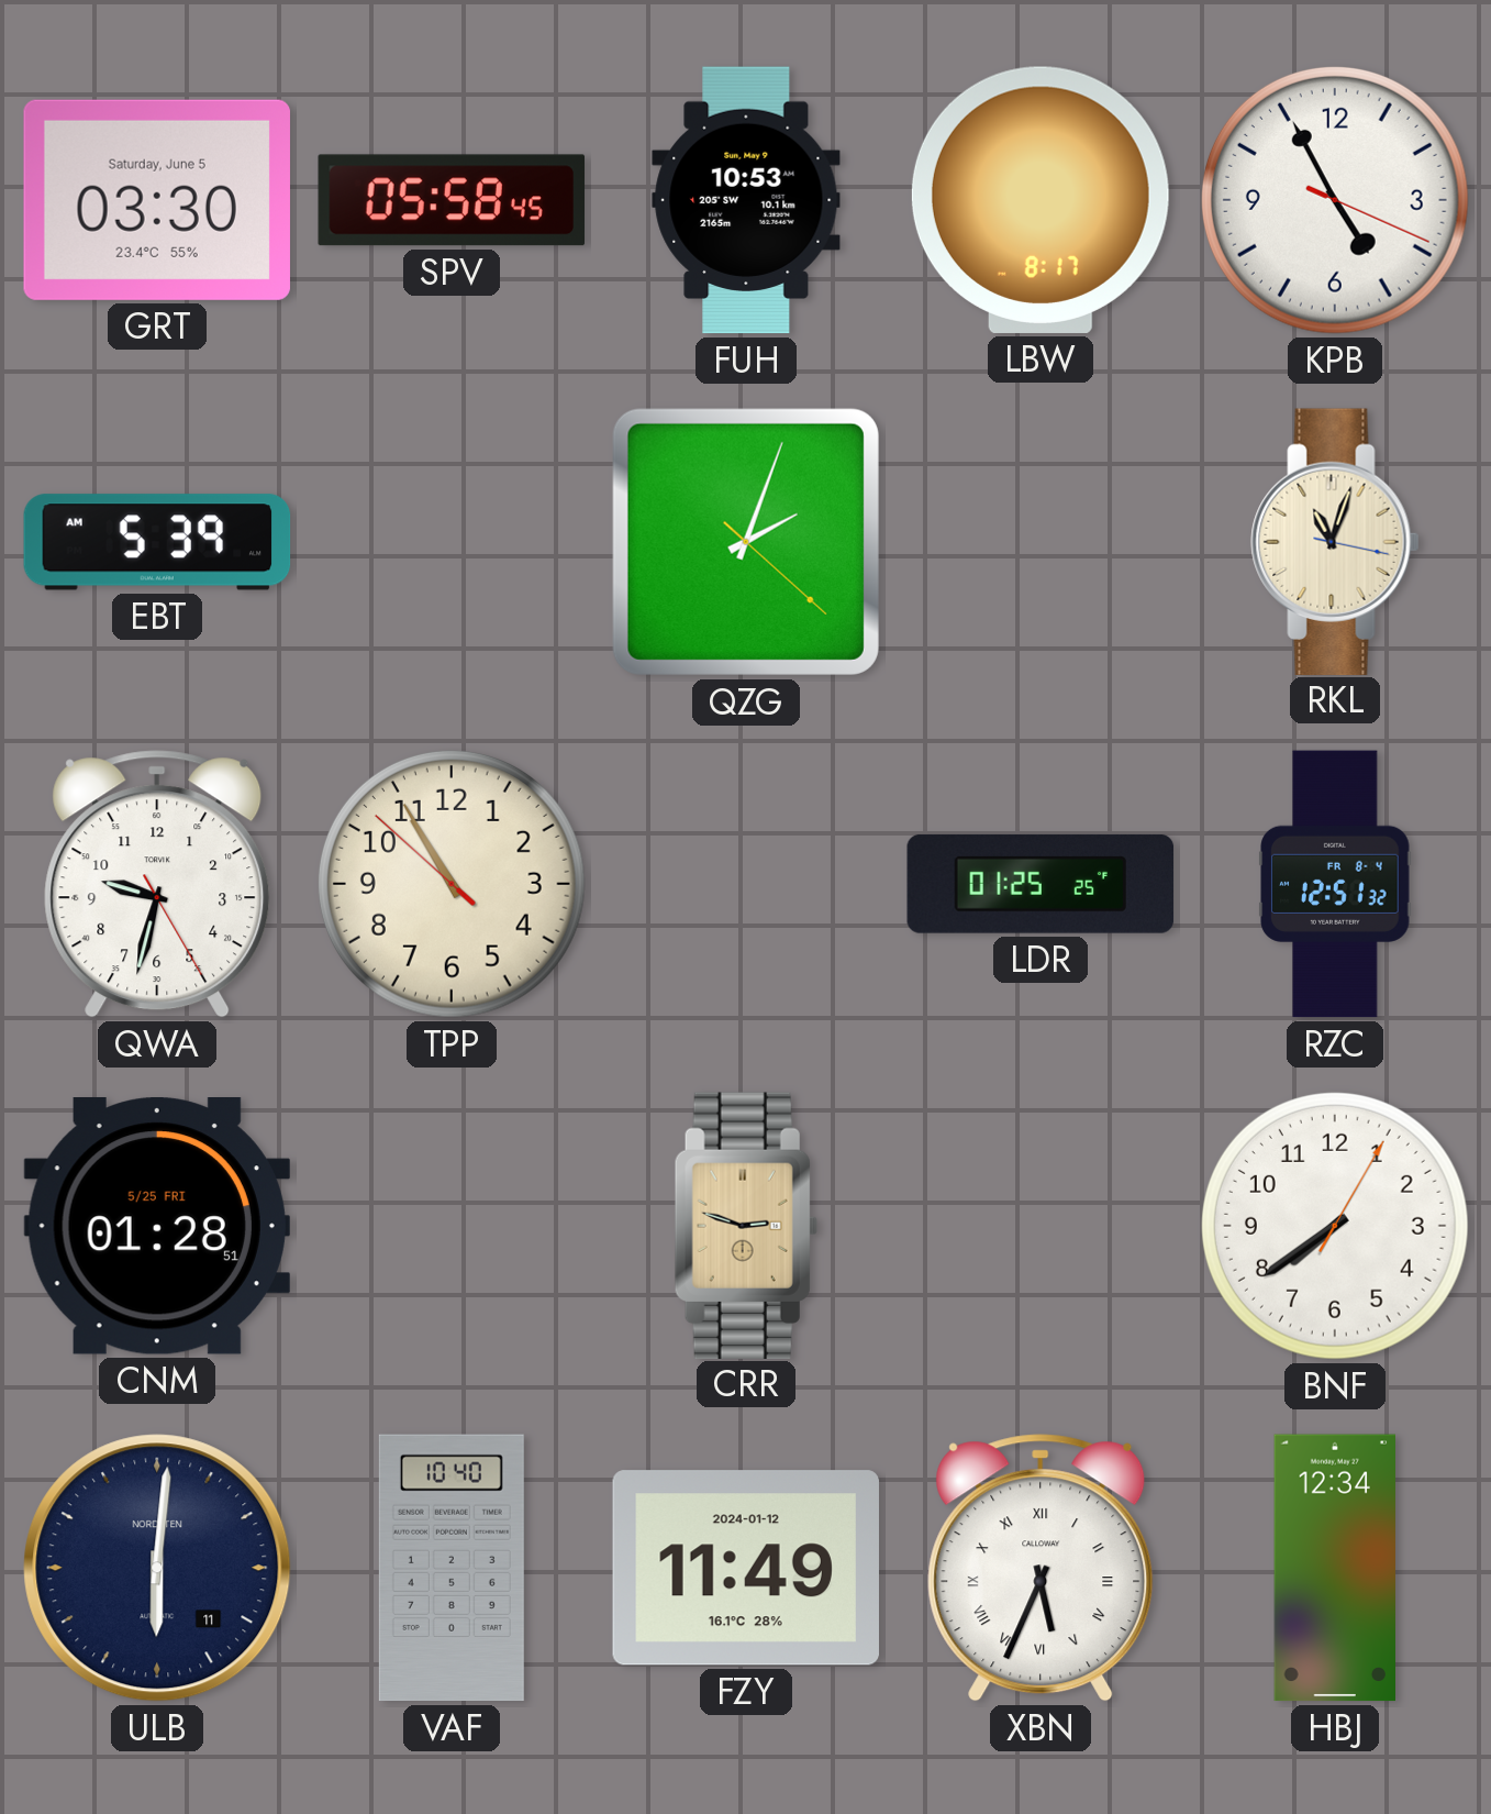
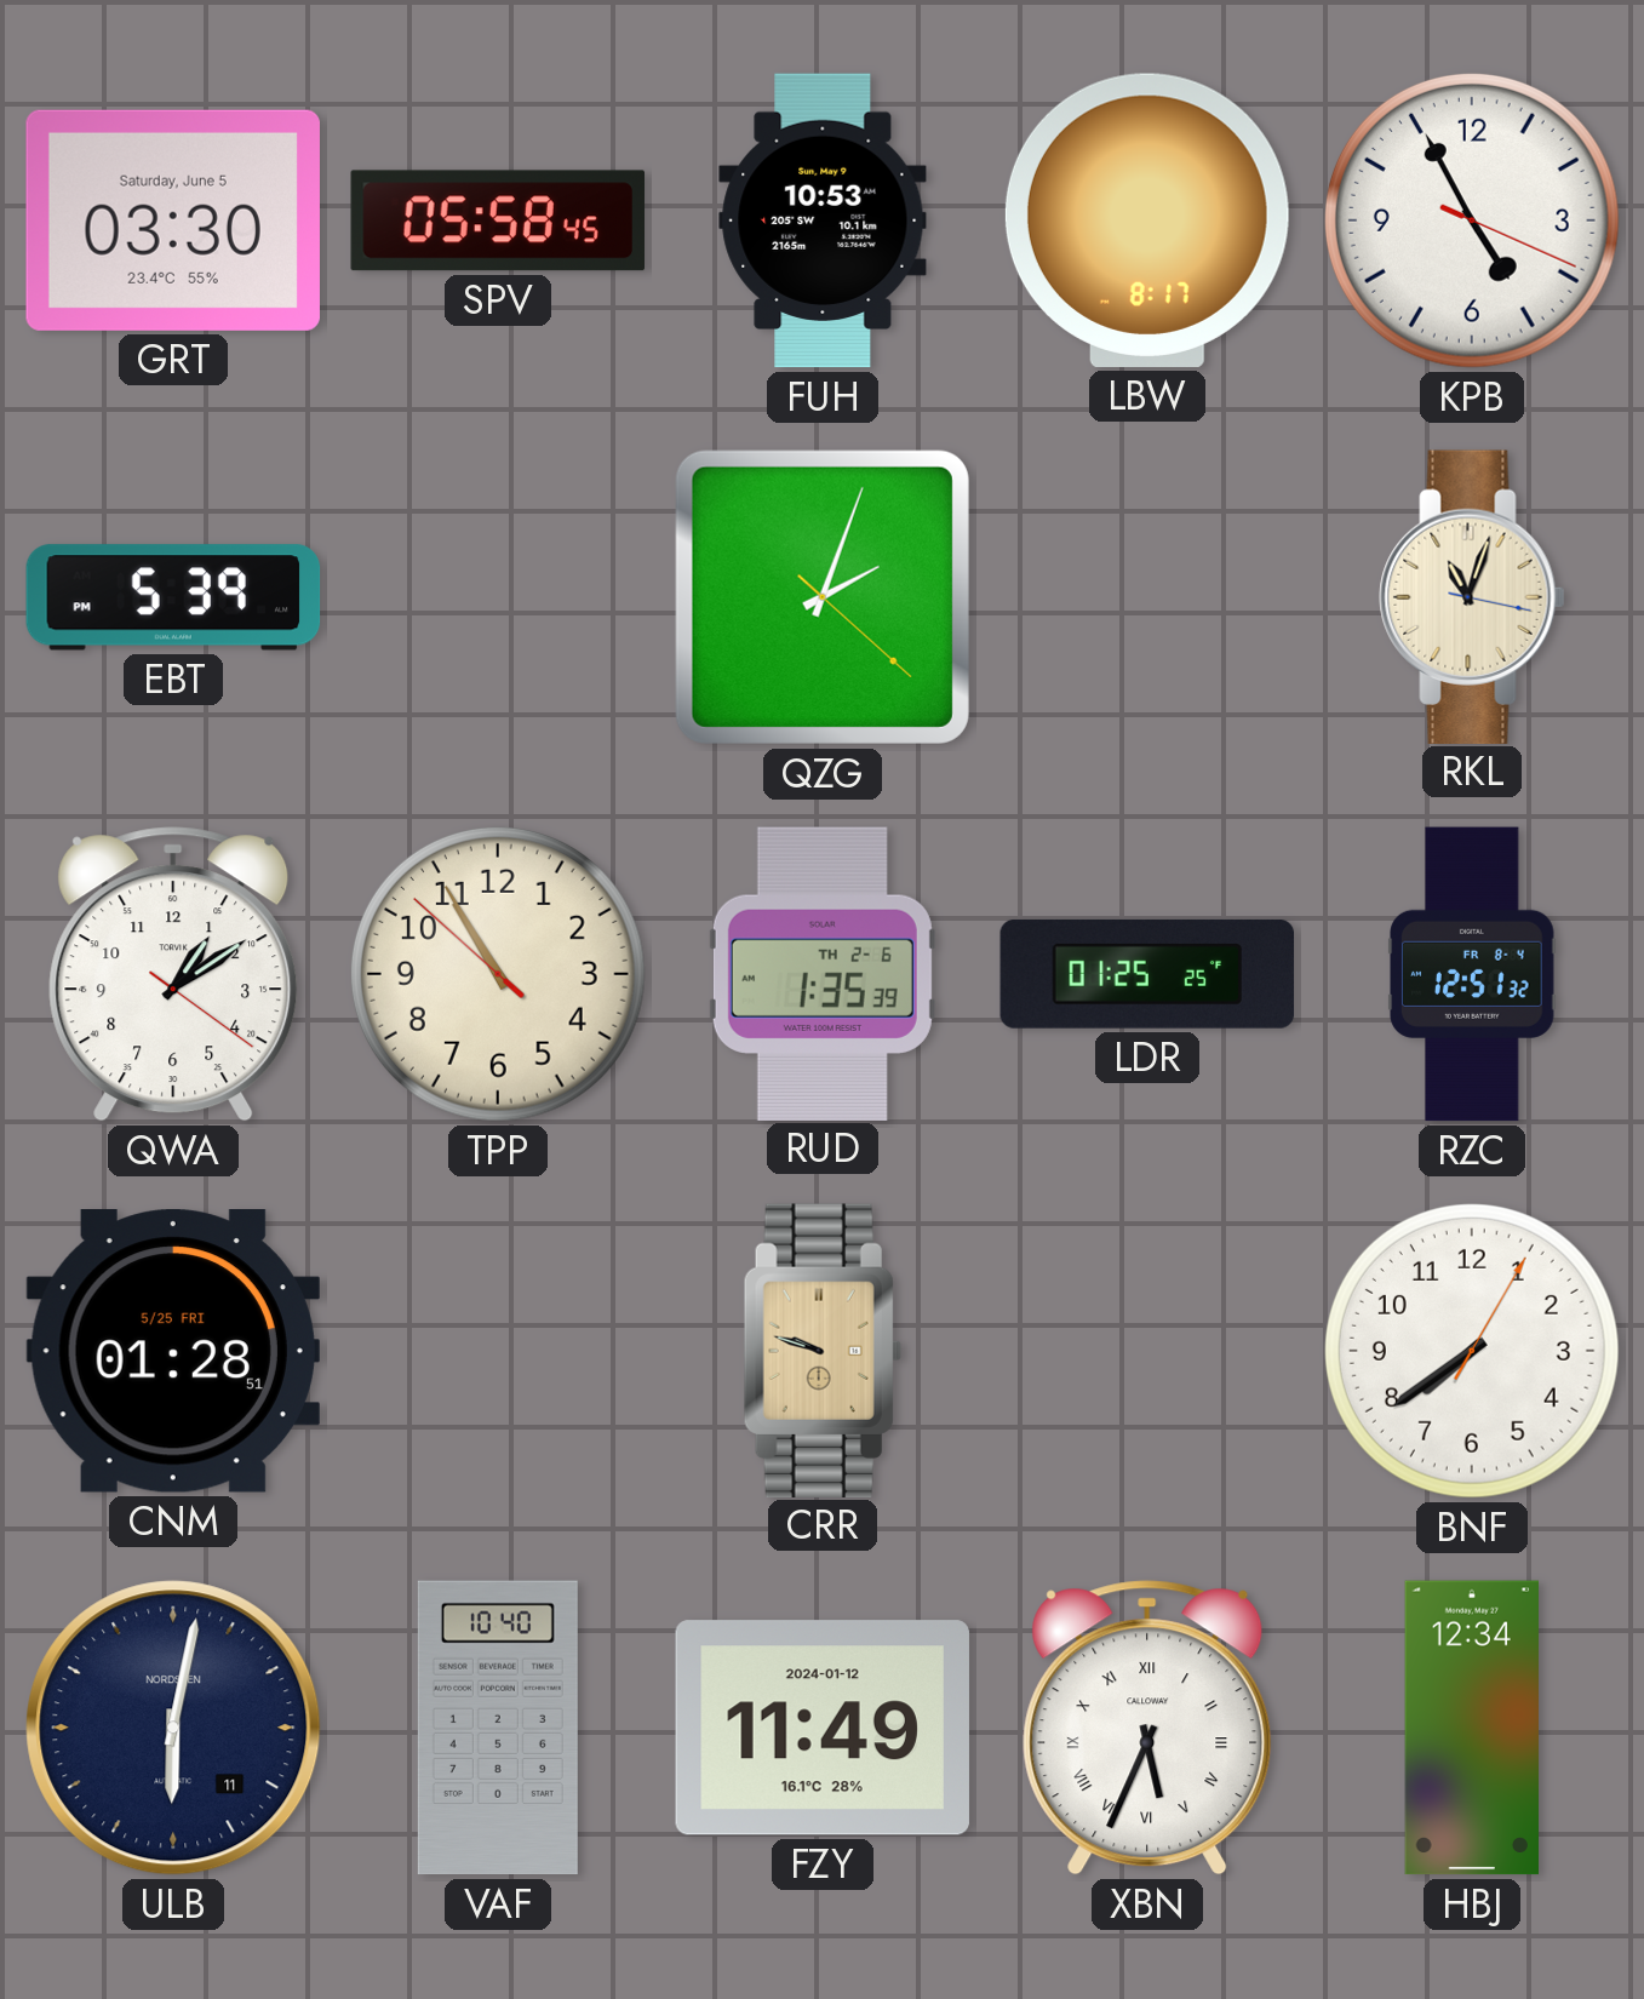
EBT: 5:39 AM -> 5:39 PM
QWA: 9:32 -> 1:09
RUD: none -> 1:35
CRR: 2:48 -> 9:48
ULB: 6:01 -> 6:02
